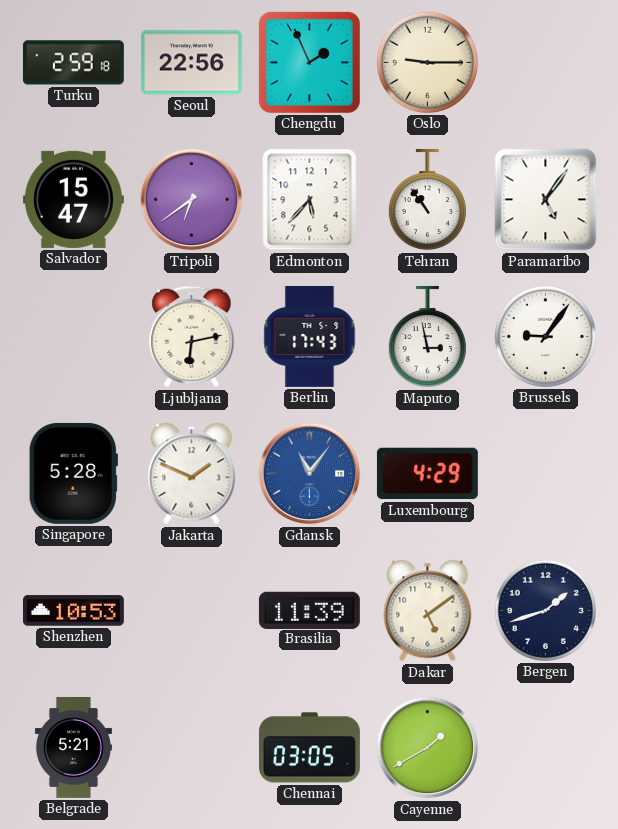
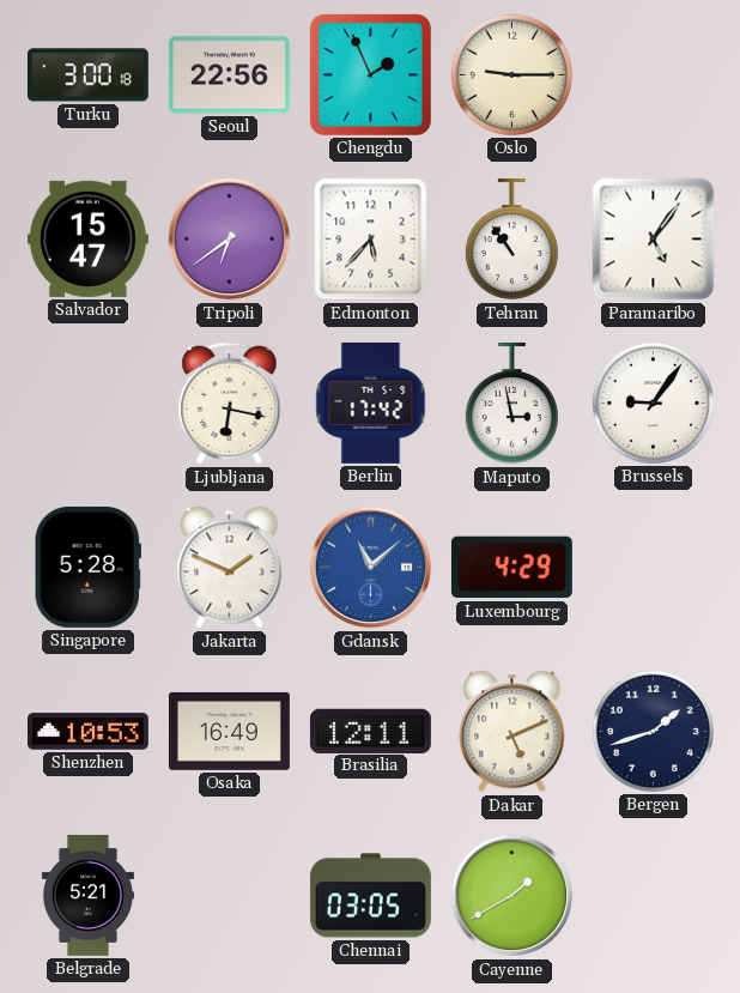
Turku: 2:59 -> 3:00
Ljubljana: 6:13 -> 6:17
Berlin: 17:43 -> 17:42
Gdansk: 11:06 -> 11:08
Osaka: none -> 16:49
Brasilia: 11:39 -> 12:11
Dakar: 5:09 -> 5:11
